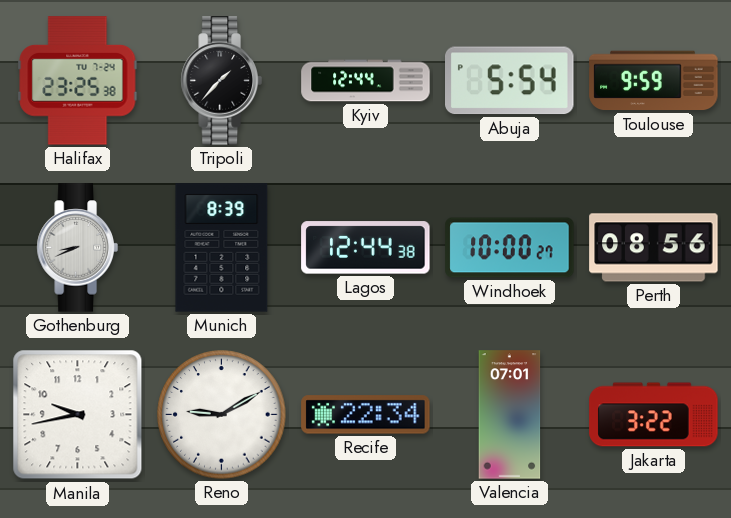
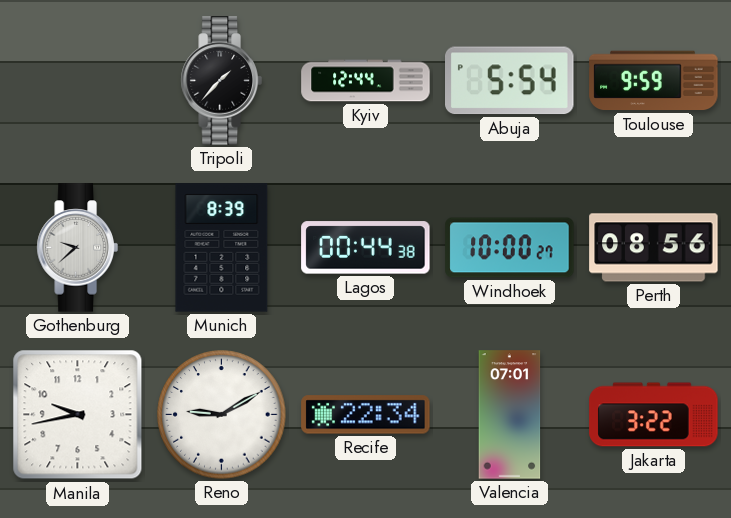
Halifax: 23:25 -> none
Gothenburg: 8:41 -> 9:38
Lagos: 12:44 -> 00:44
